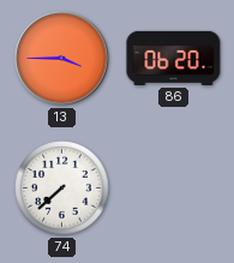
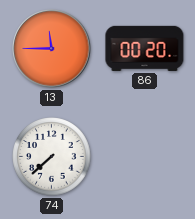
13: 3:45 -> 11:45
86: 06:20 -> 00:20
